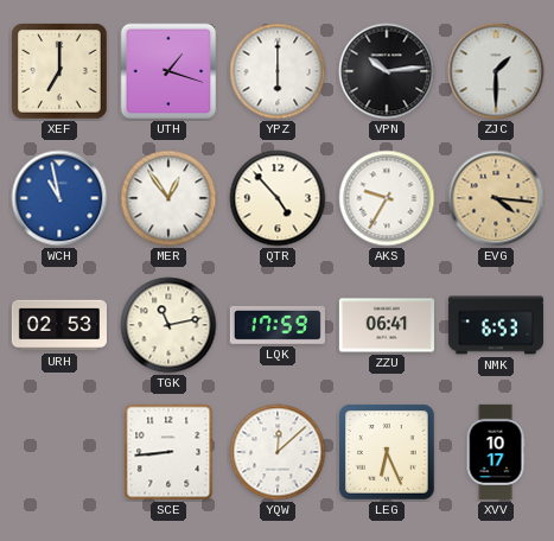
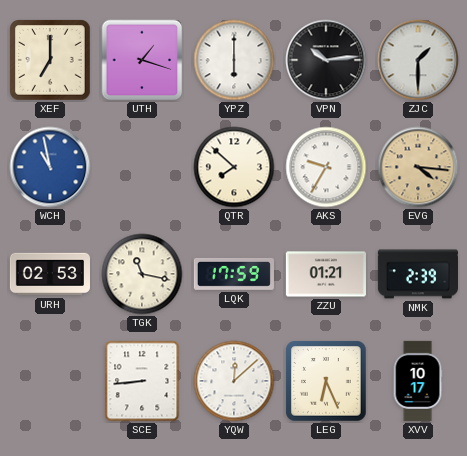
MER: 12:54 -> none
QTR: 4:53 -> 7:52
TGK: 11:13 -> 11:17
ZZU: 06:41 -> 01:21
NMK: 6:53 -> 2:39
